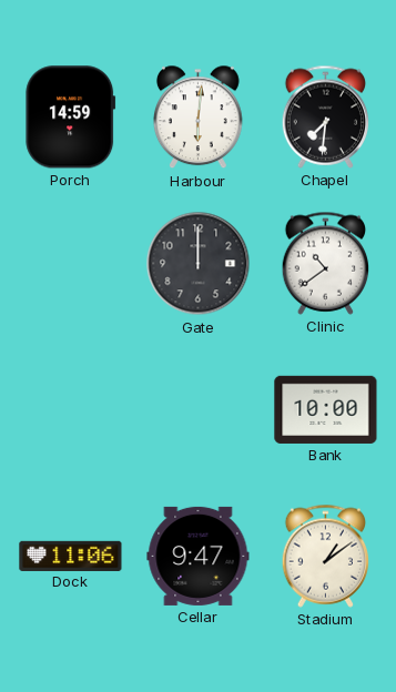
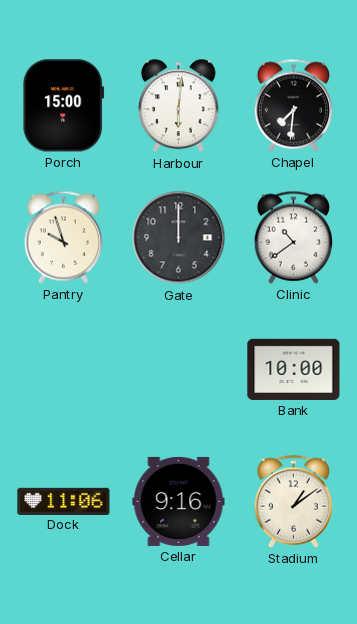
Porch: 14:59 -> 15:00
Pantry: none -> 9:57
Cellar: 9:47 -> 9:16
